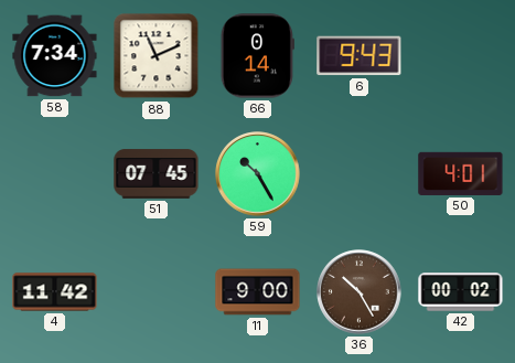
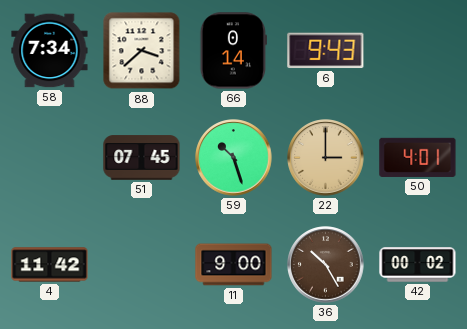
88: 11:11 -> 3:38
59: 10:25 -> 10:27
22: none -> 3:00
